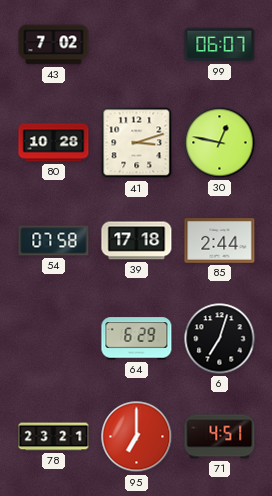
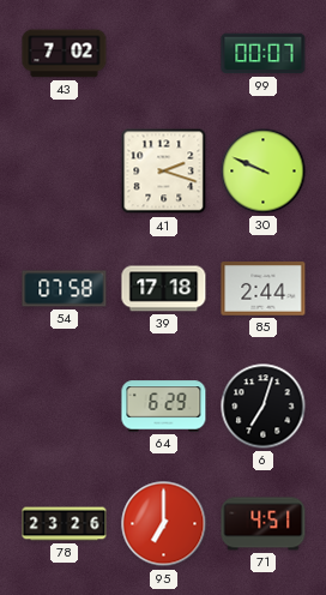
99: 06:07 -> 00:07
80: 10:28 -> none
41: 3:12 -> 2:18
30: 12:47 -> 9:49
78: 23:21 -> 23:26
